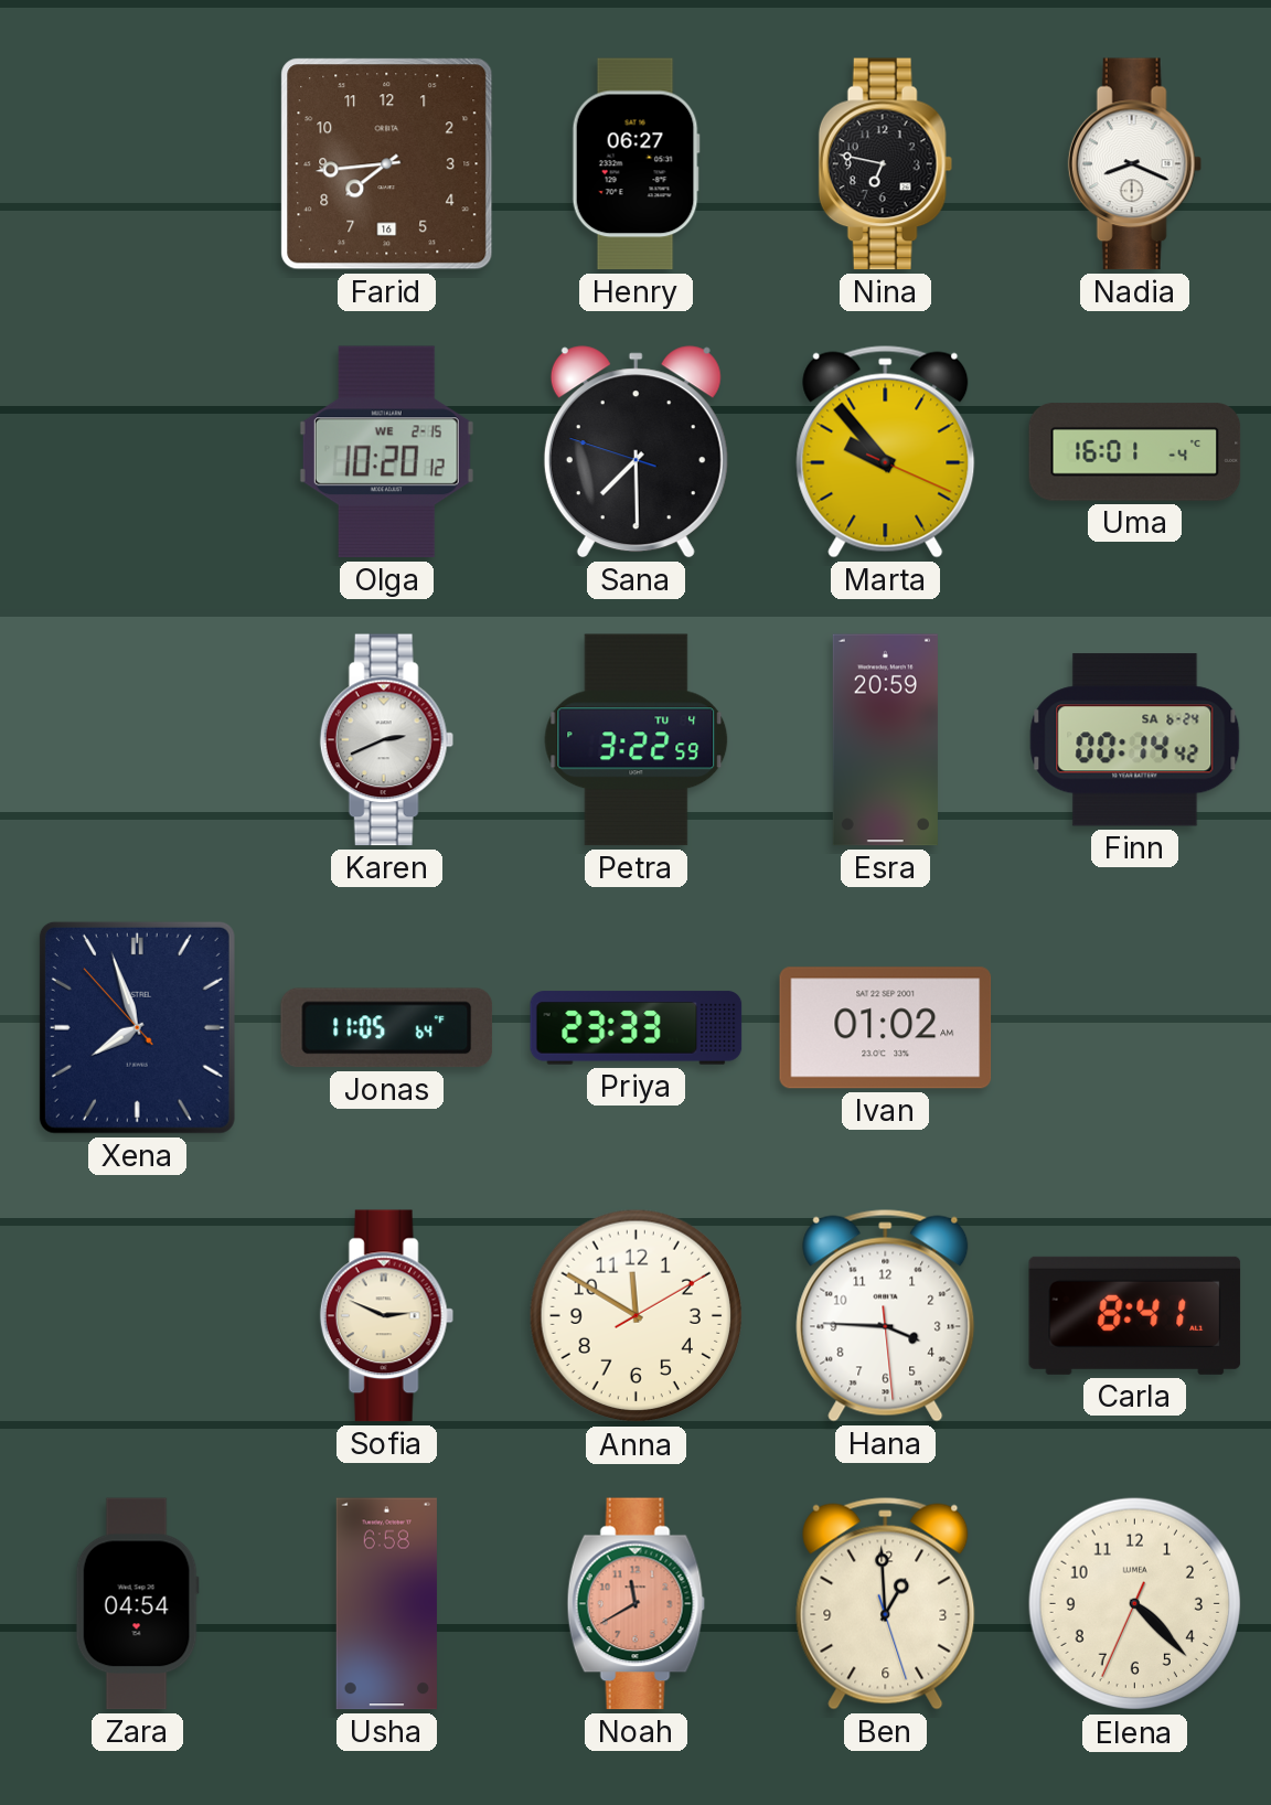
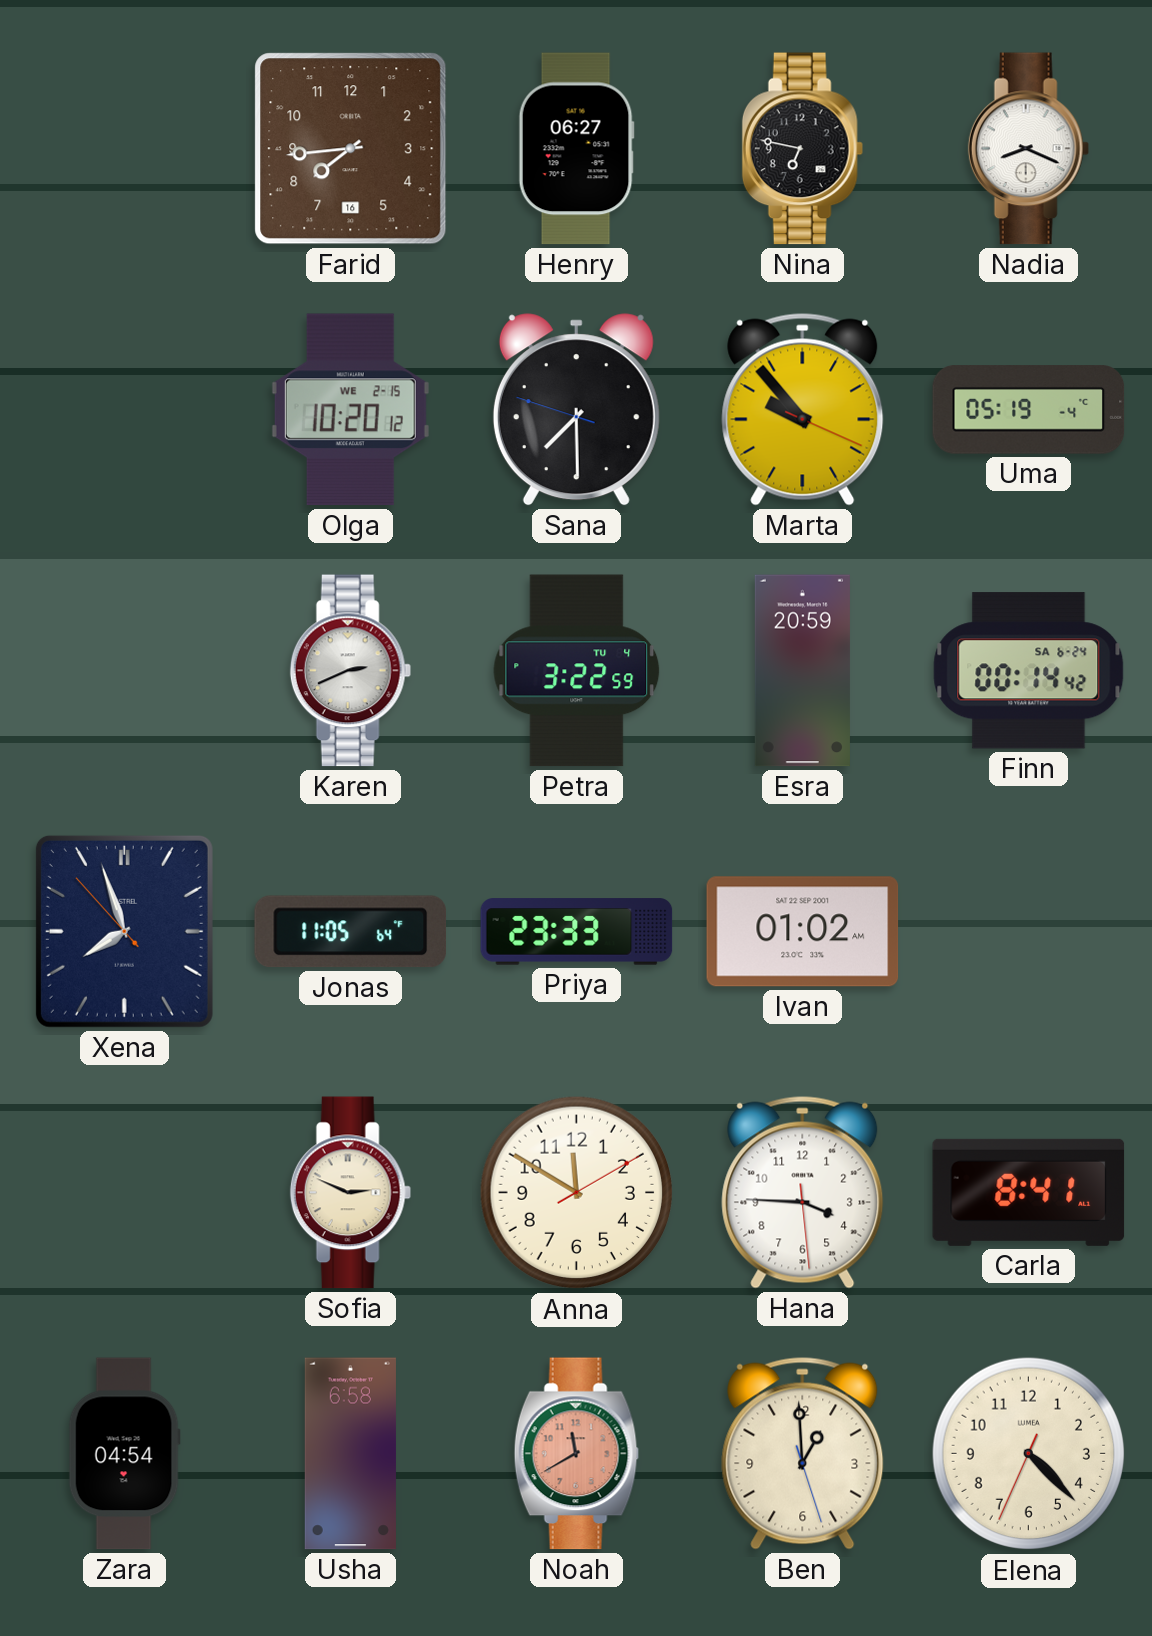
Uma: 16:01 -> 05:19
